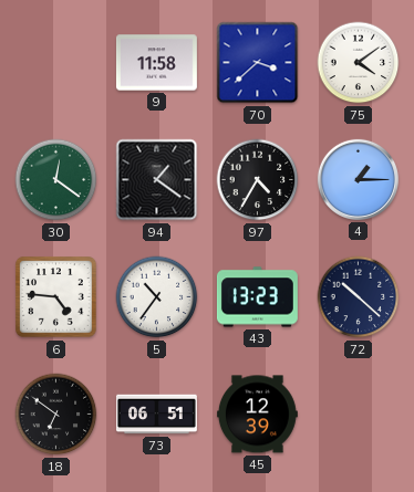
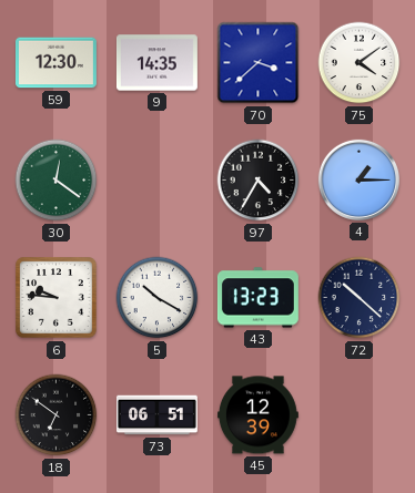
59: none -> 12:30
9: 11:58 -> 14:35
94: 1:21 -> none
6: 4:46 -> 9:46
5: 10:36 -> 10:20
